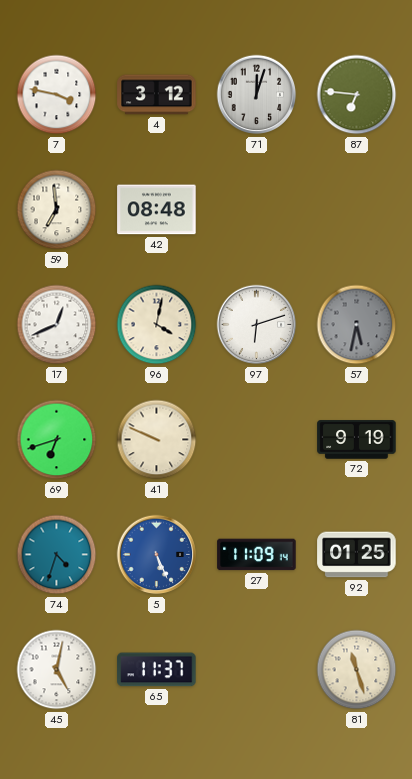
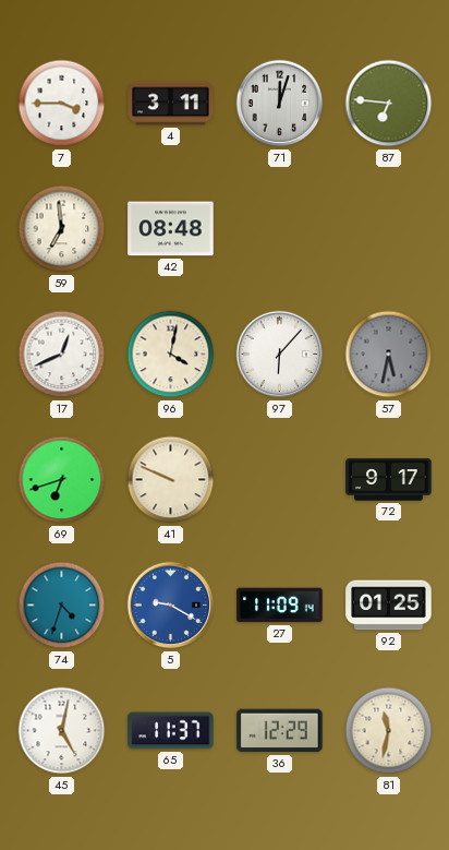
7: 3:47 -> 3:45
4: 3:12 -> 3:11
97: 6:12 -> 6:07
72: 9:19 -> 9:17
5: 5:26 -> 9:20
36: none -> 12:29
81: 11:27 -> 11:32
